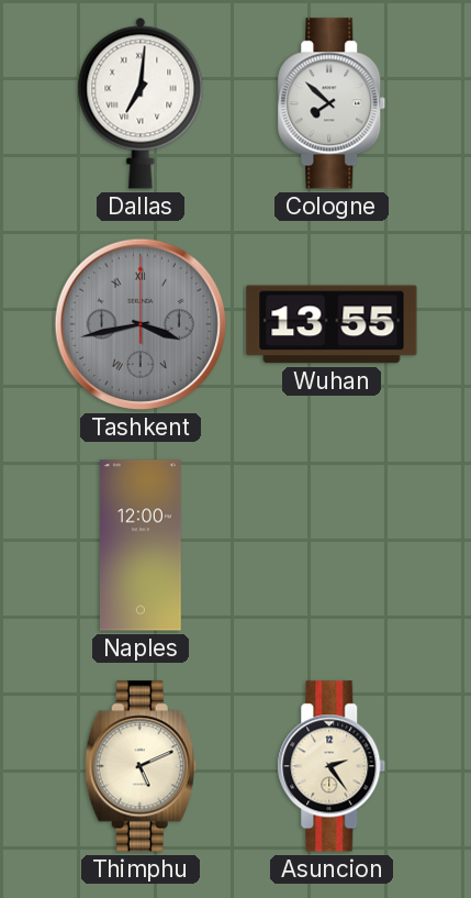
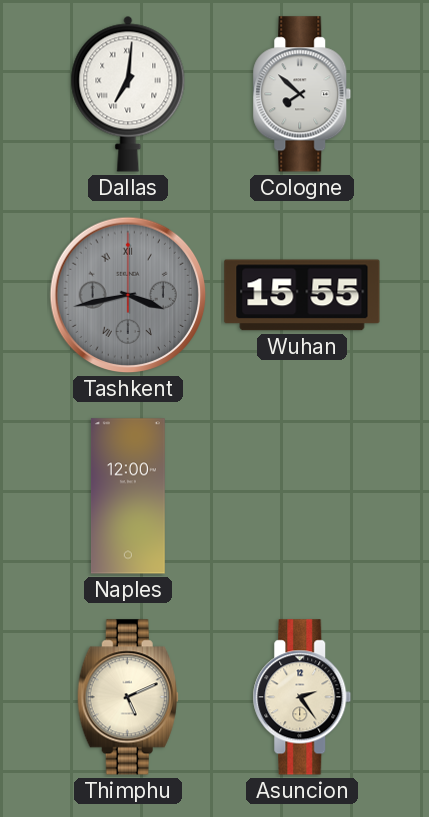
Wuhan: 13:55 -> 15:55
